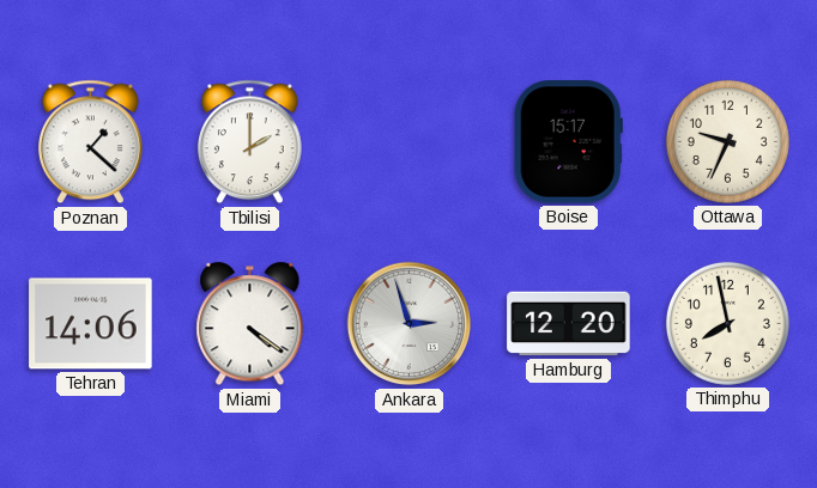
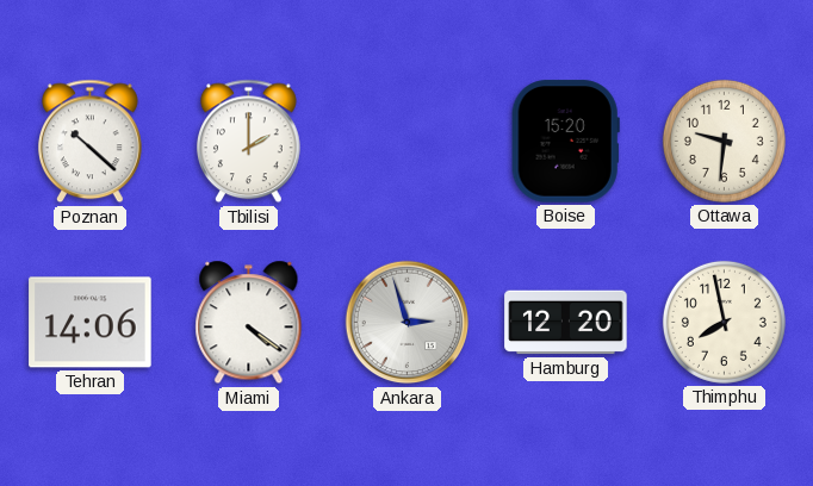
Poznan: 1:22 -> 10:22
Boise: 15:17 -> 15:20
Ottawa: 9:34 -> 9:31
